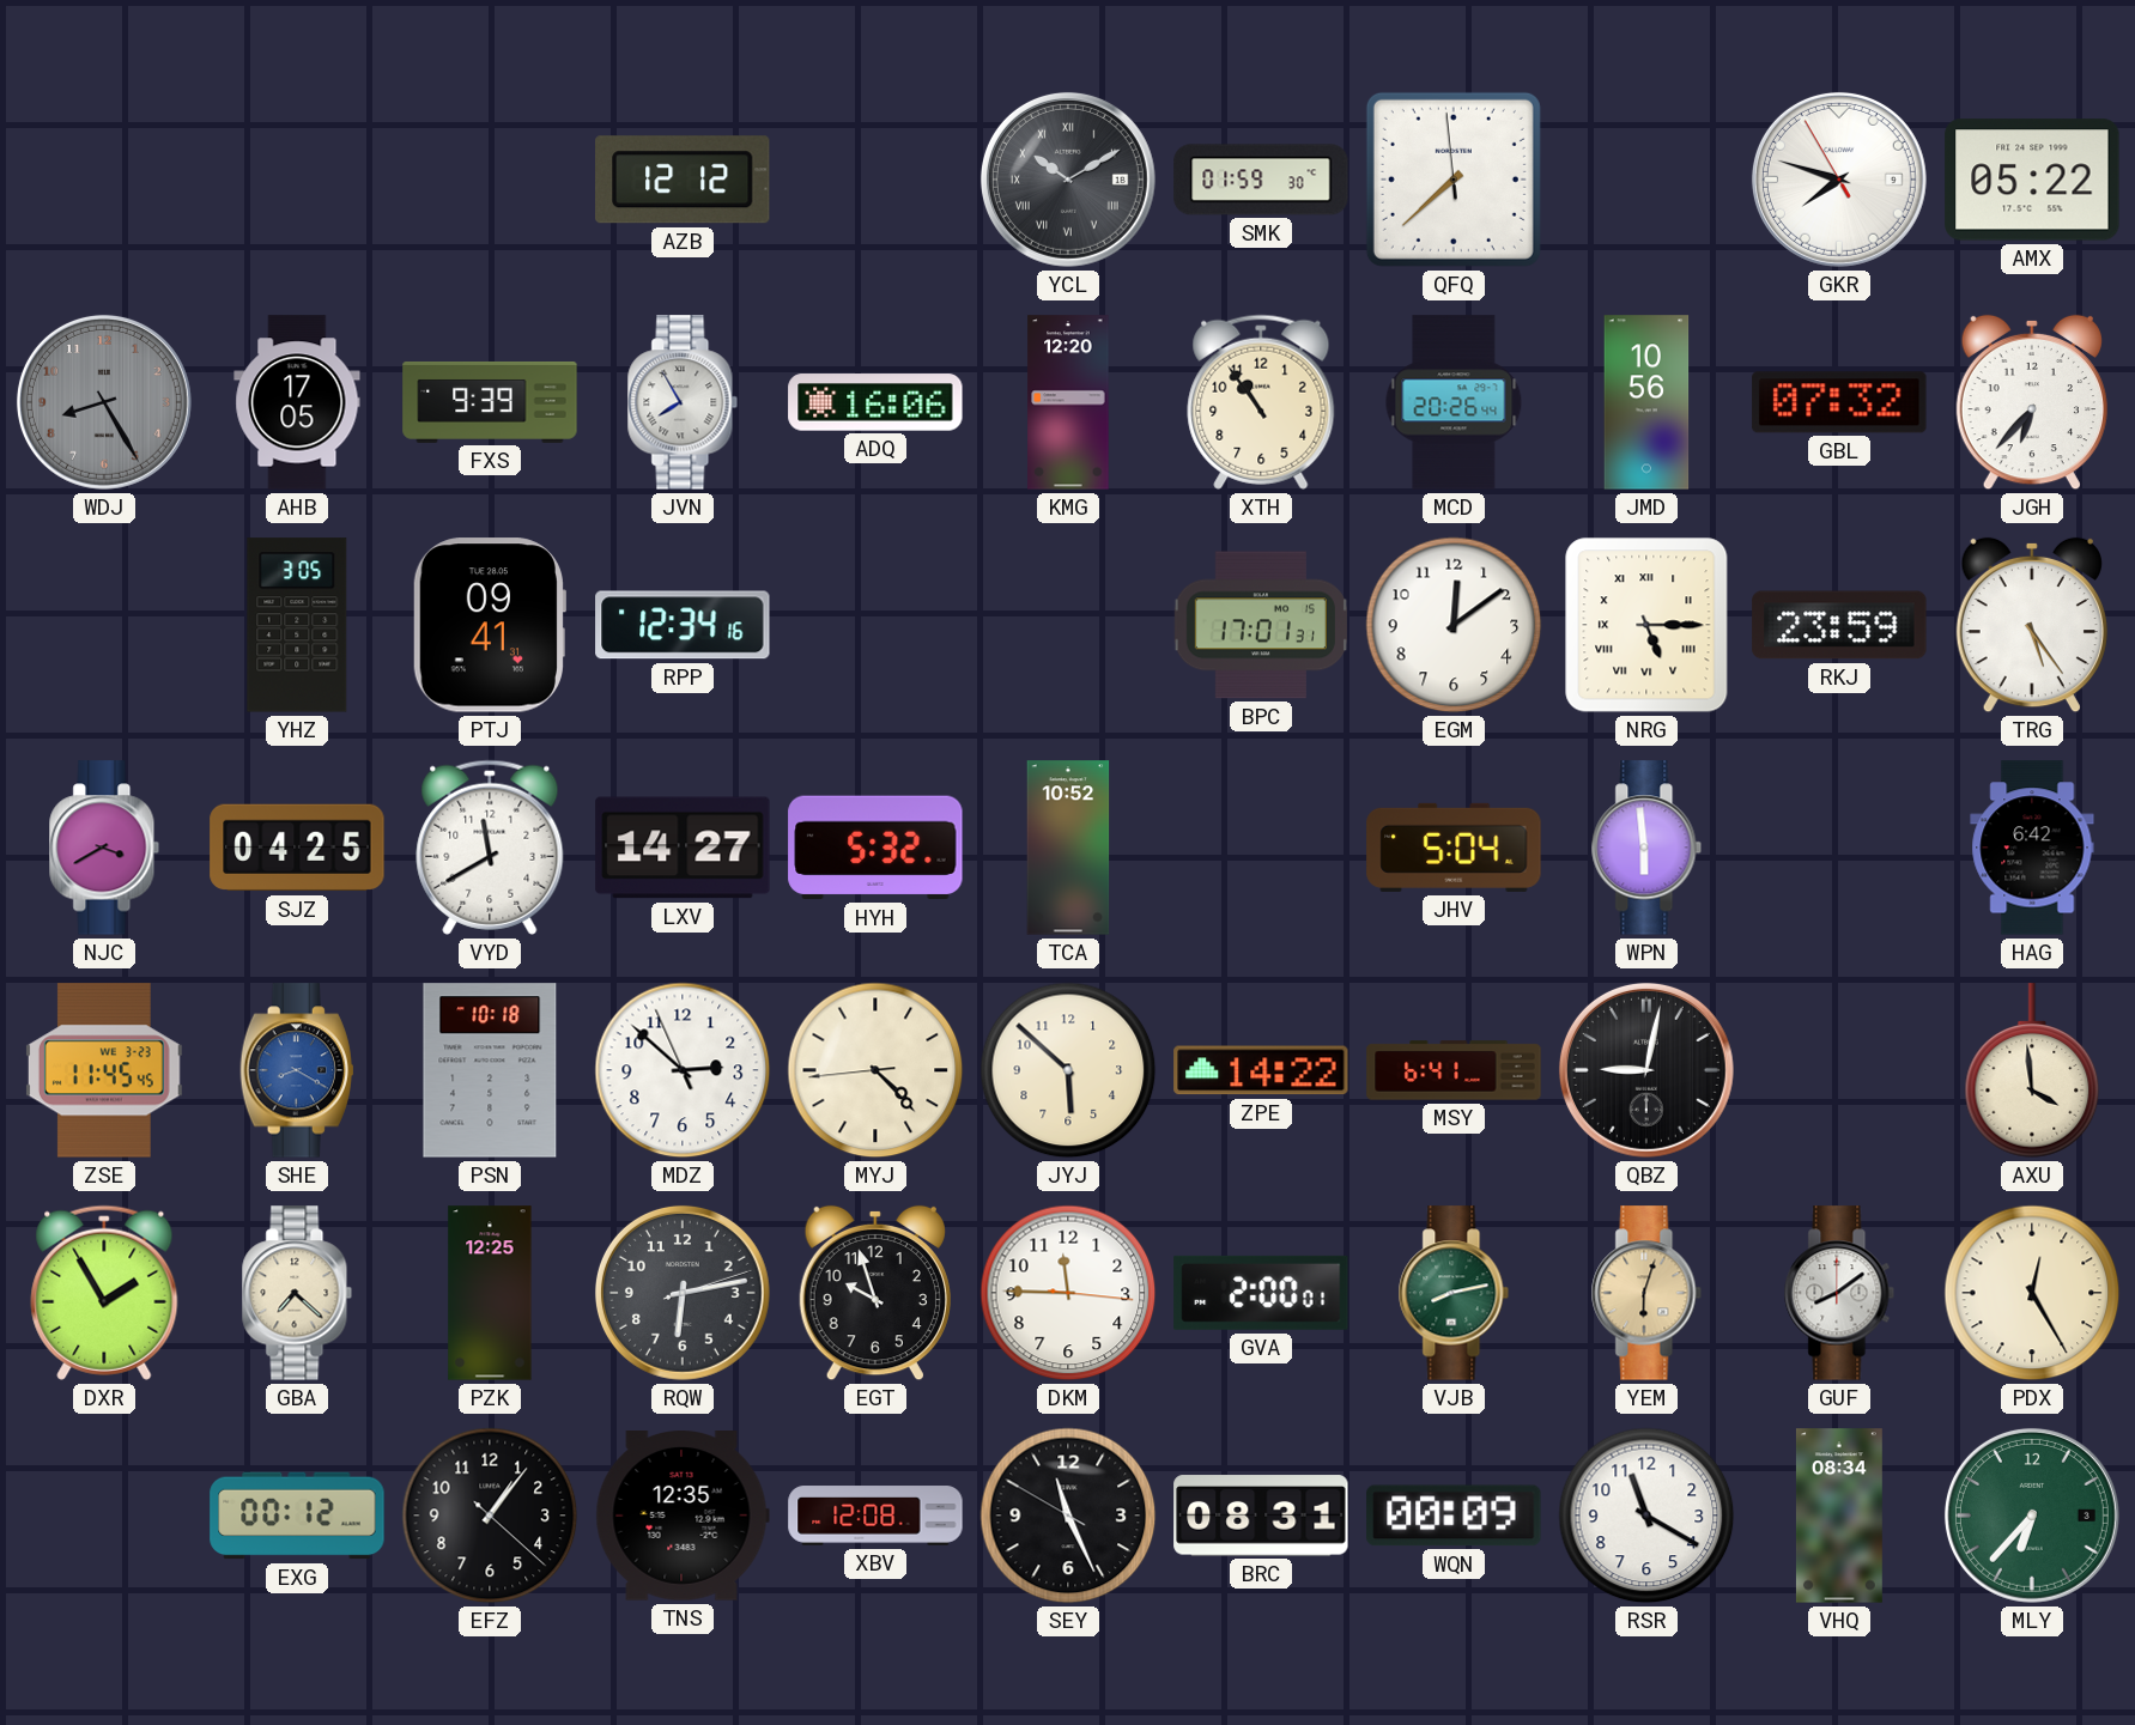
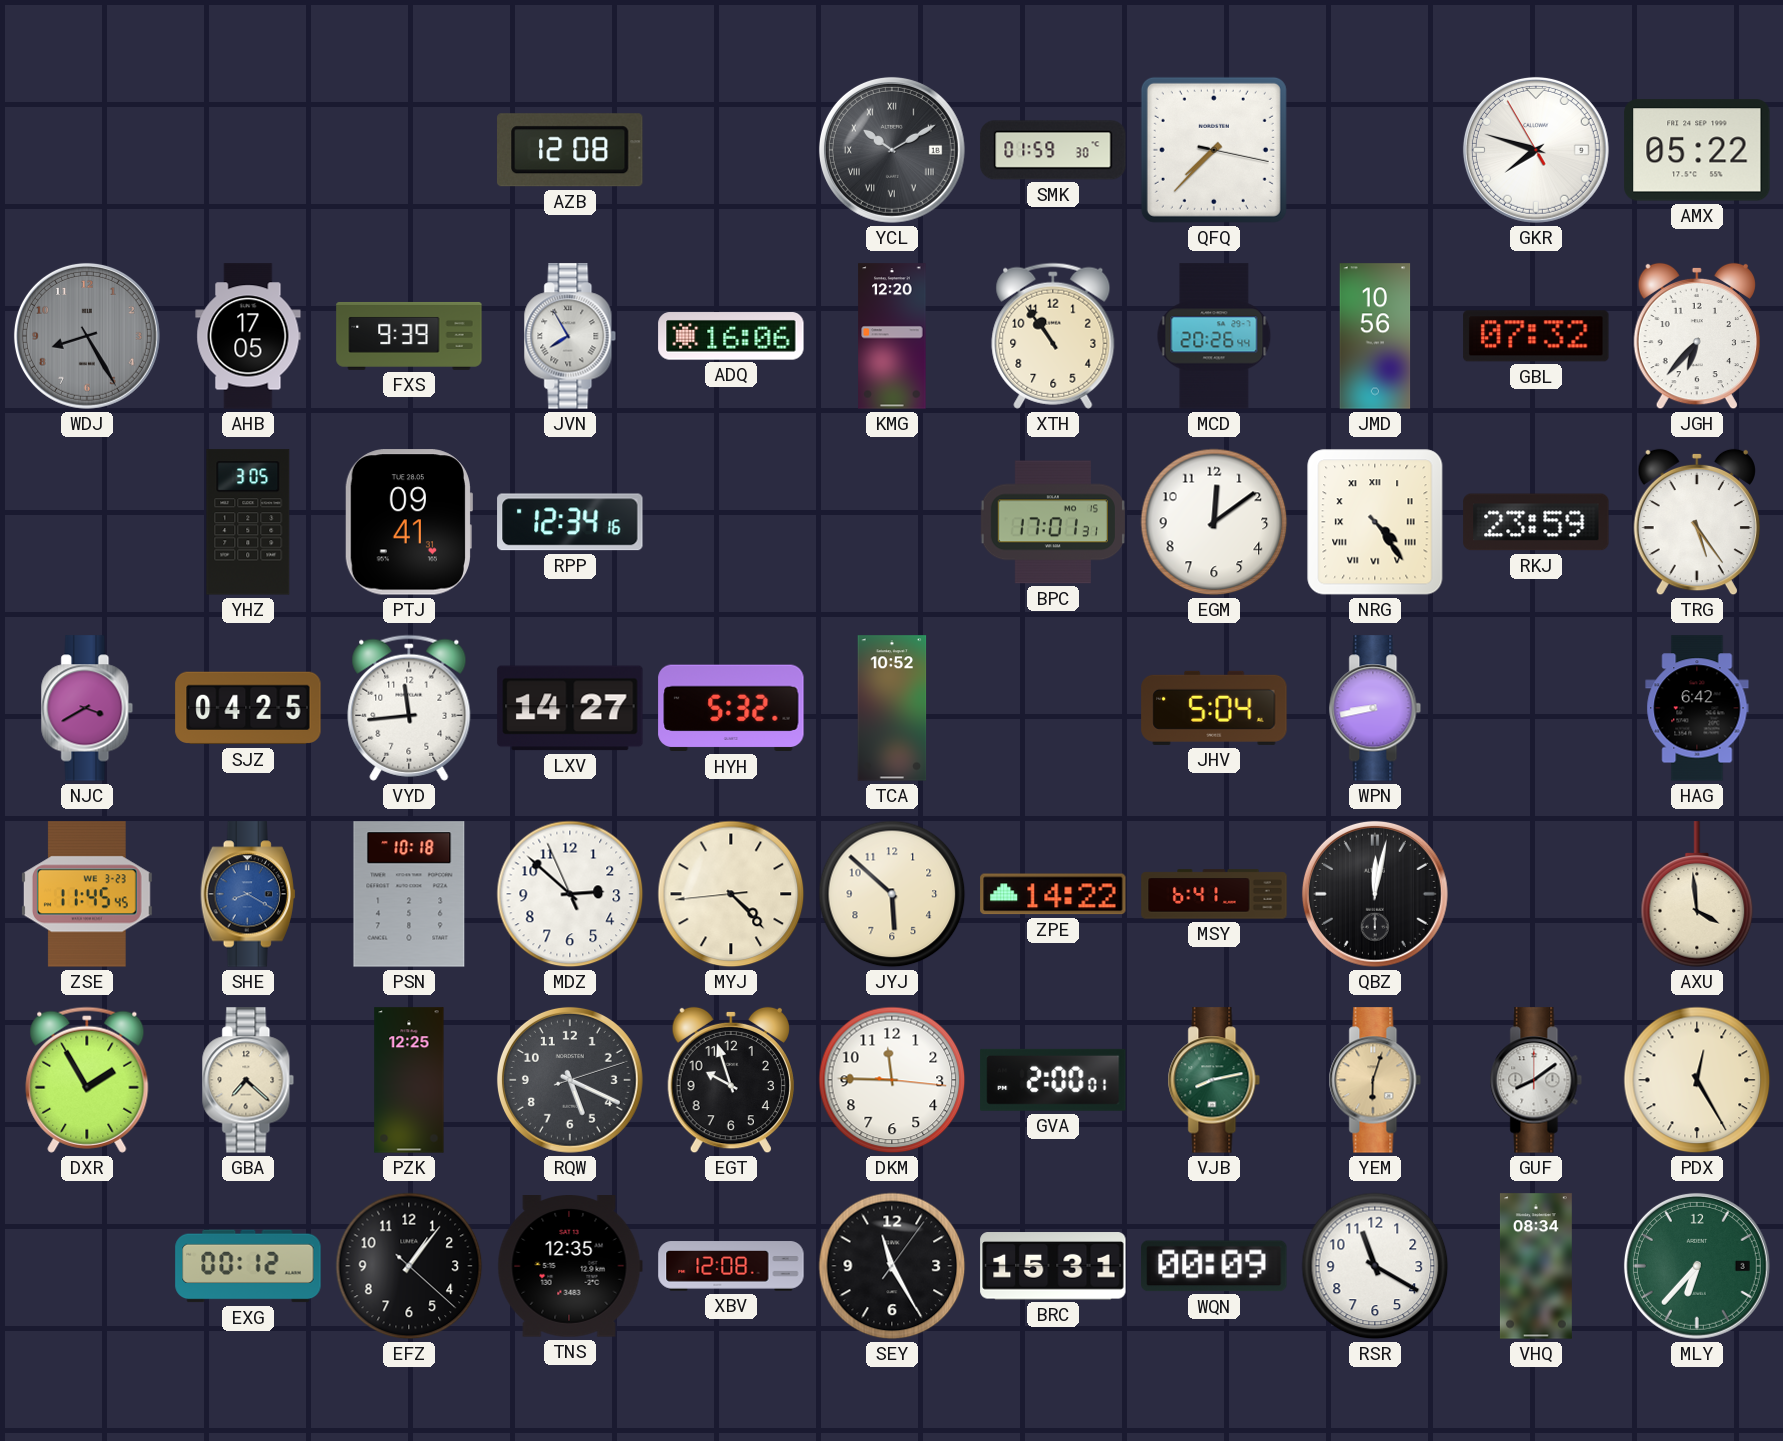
AZB: 12:12 -> 12:08
QFQ: 7:37:59 -> 7:37:17
NRG: 5:15 -> 4:24
VYD: 11:40 -> 11:44
WPN: 5:59 -> 8:43
QBZ: 9:02 -> 12:02
RQW: 6:13 -> 5:19
SEY: 11:25:50 -> 11:25:06
BRC: 08:31 -> 15:31
